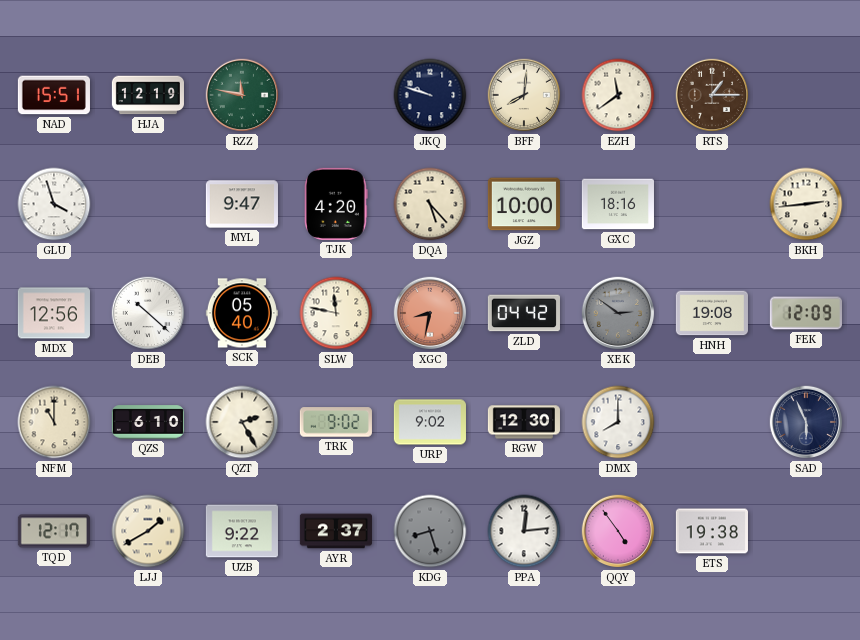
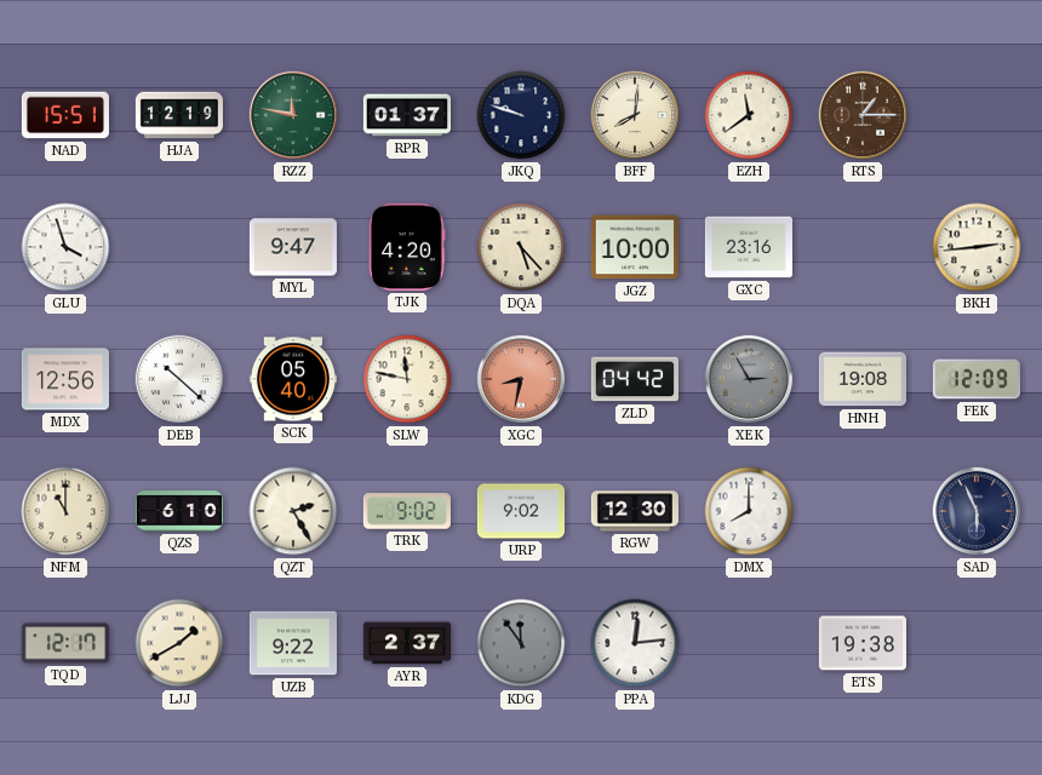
RPR: none -> 01:37
GXC: 18:16 -> 23:16
XEK: 2:51 -> 2:55
KDG: 8:27 -> 11:54
QQY: 4:54 -> none
